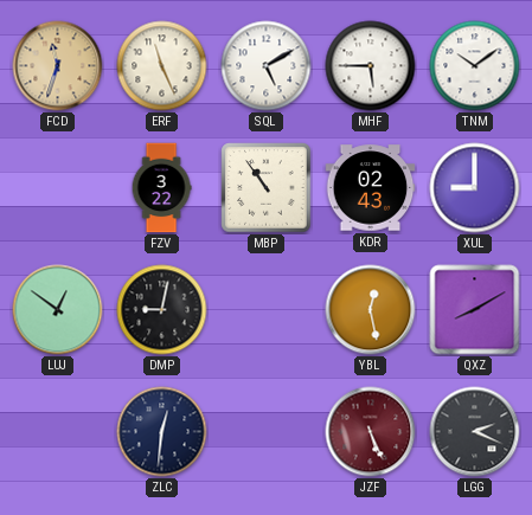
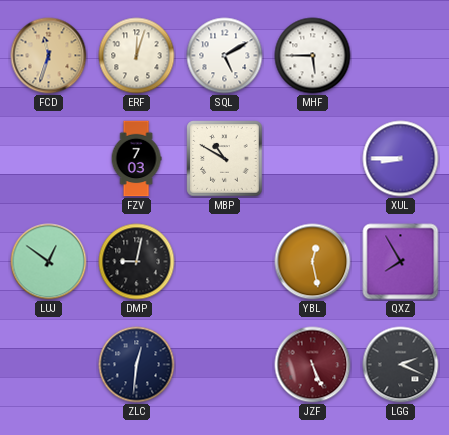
ERF: 11:26 -> 12:03
TNM: 10:09 -> none
FZV: 3:22 -> 7:03
MBP: 10:54 -> 10:50
KDR: 02:43 -> none
XUL: 9:00 -> 8:45
QXZ: 8:10 -> 7:55
